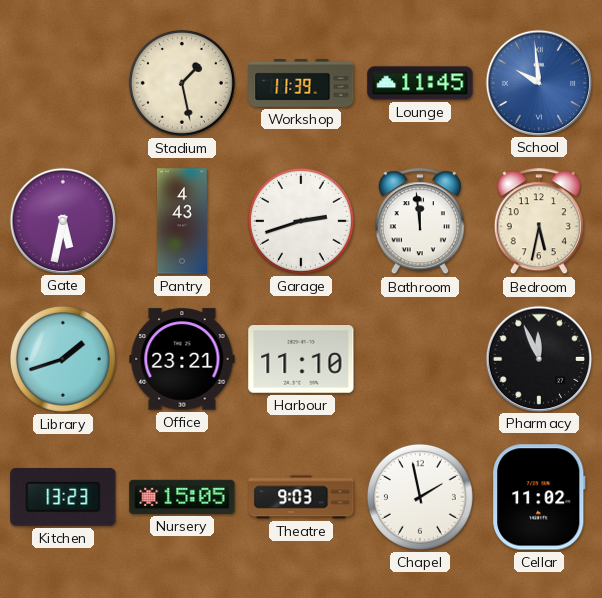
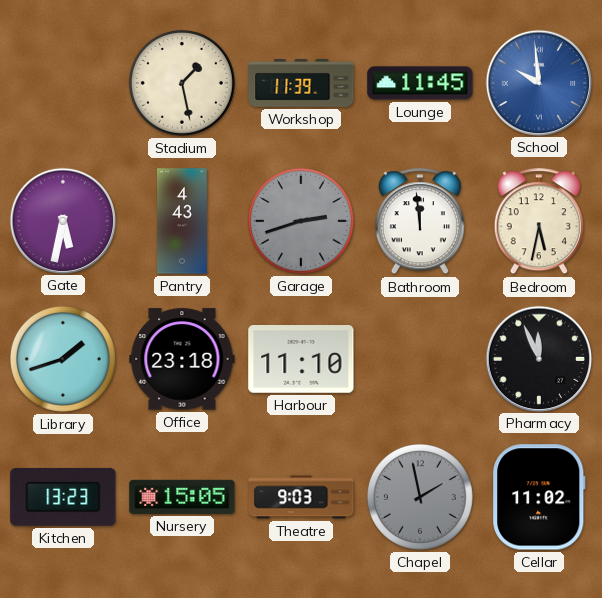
Garage dial: white -> grey
Office: 23:21 -> 23:18
Chapel dial: white -> grey
